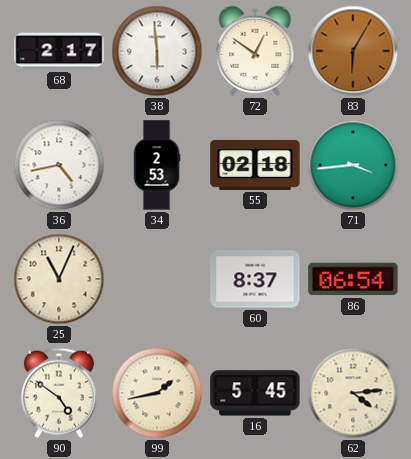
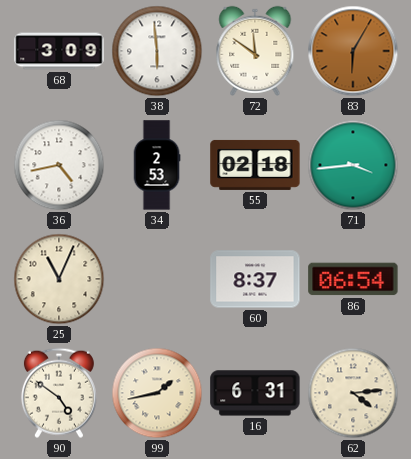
68: 2:17 -> 3:09
72: 12:51 -> 11:51
16: 5:45 -> 6:31
